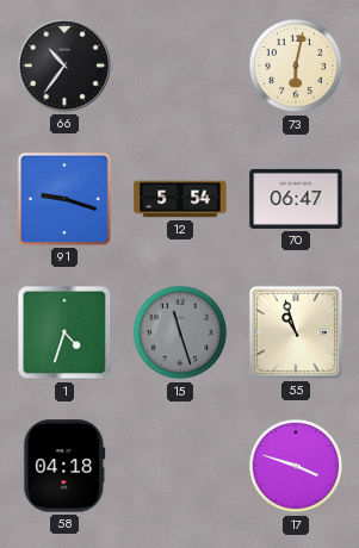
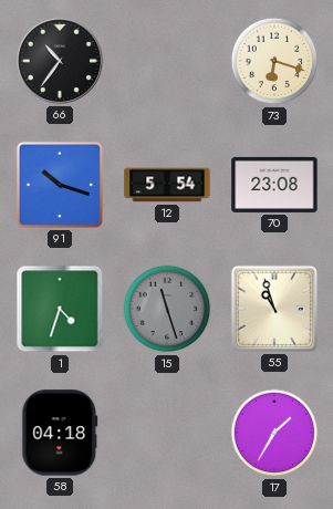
73: 6:02 -> 6:18
91: 9:18 -> 10:18
70: 06:47 -> 23:08
17: 3:48 -> 1:35
